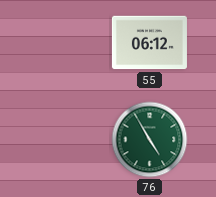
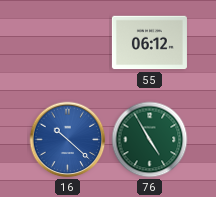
16: none -> 10:22
